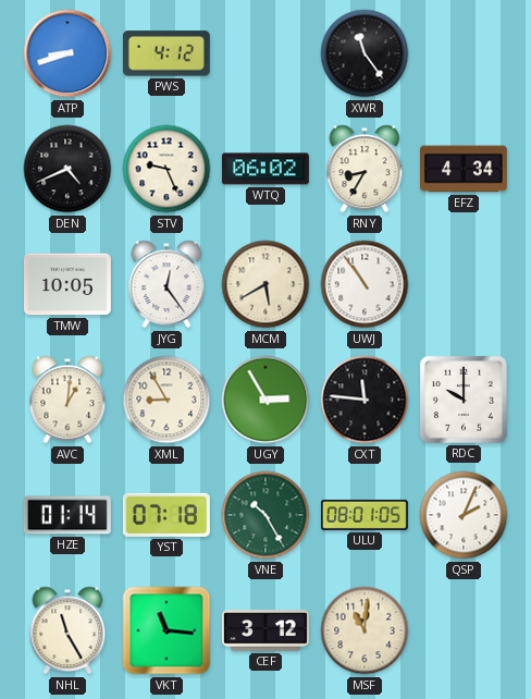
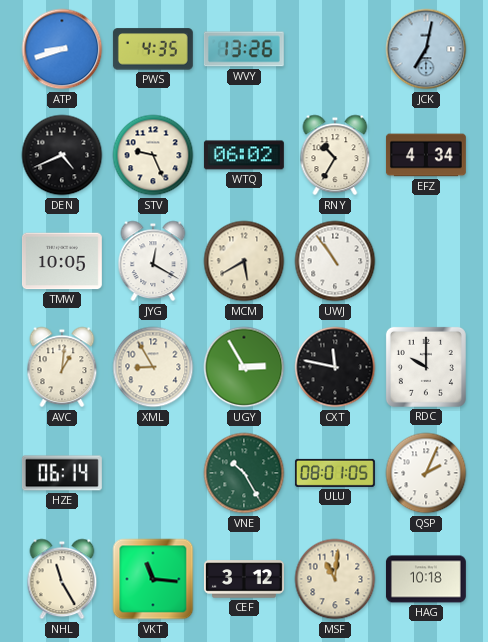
PWS: 4:12 -> 4:35
WVY: none -> 13:26
XWR: 11:24 -> none
JCK: none -> 7:02
RNY: 8:35 -> 10:35
JYG: 12:24 -> 12:20
CXT: 11:46 -> 11:47
HZE: 01:14 -> 06:14
YST: 07:18 -> none
HAG: none -> 10:18
